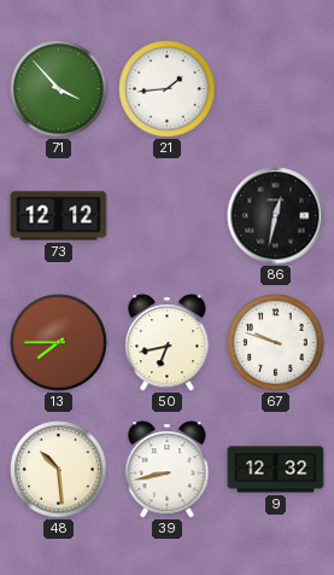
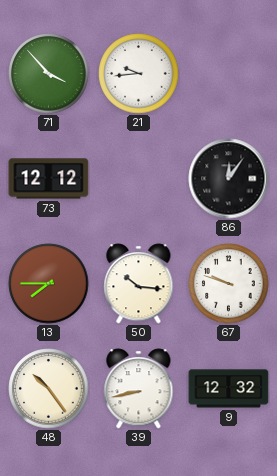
21: 1:44 -> 9:44
86: 12:32 -> 12:06
50: 6:43 -> 10:16
48: 10:29 -> 10:24
